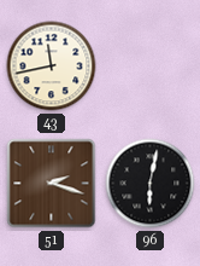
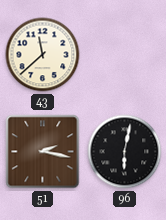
43: 11:43 -> 11:38
51: 2:18 -> 2:17
